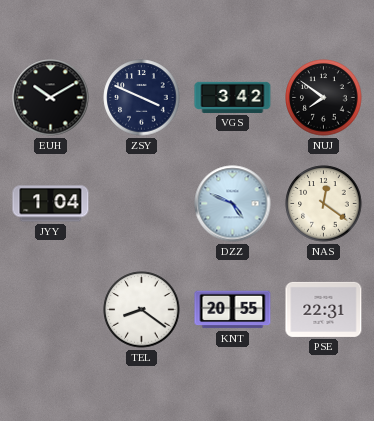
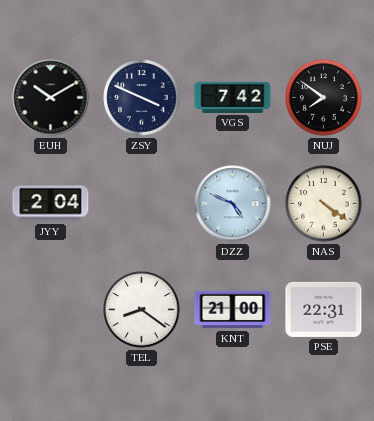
VGS: 3:42 -> 7:42
JYY: 1:04 -> 2:04
NAS: 12:21 -> 4:21
KNT: 20:55 -> 21:00
